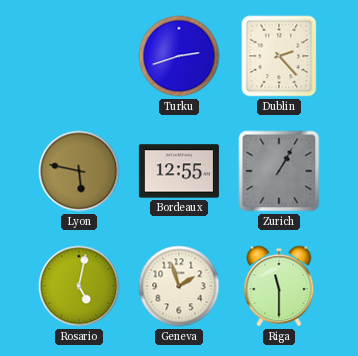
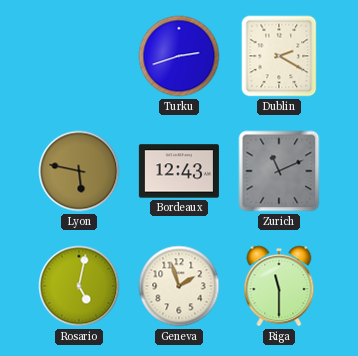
Dublin: 2:23 -> 2:20
Bordeaux: 12:55 -> 12:43
Zurich: 1:05 -> 11:11
